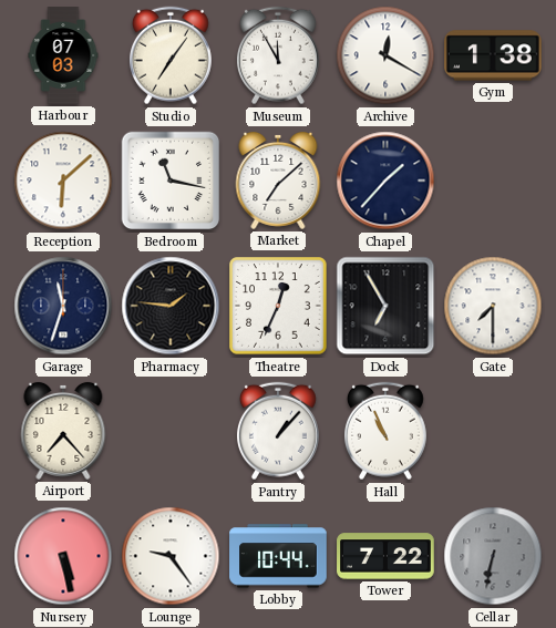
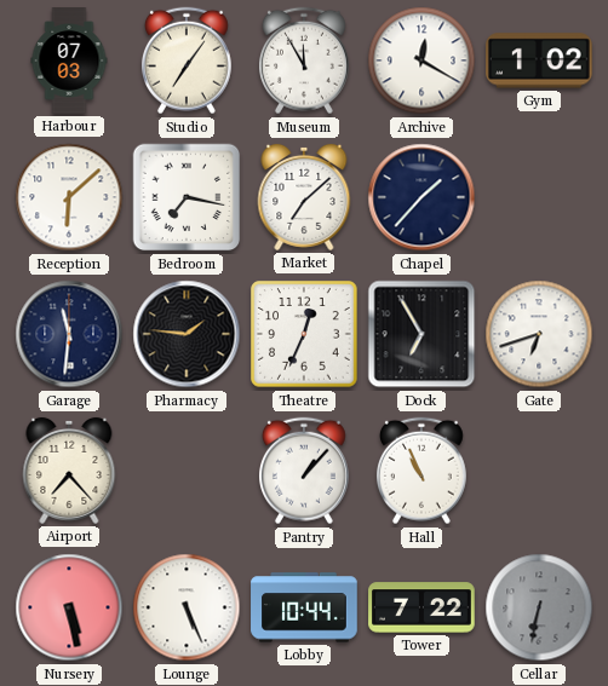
Gym: 1:38 -> 1:02
Bedroom: 11:17 -> 7:17
Garage: 11:33 -> 11:31
Gate: 7:30 -> 6:42
Lounge: 9:24 -> 5:26
